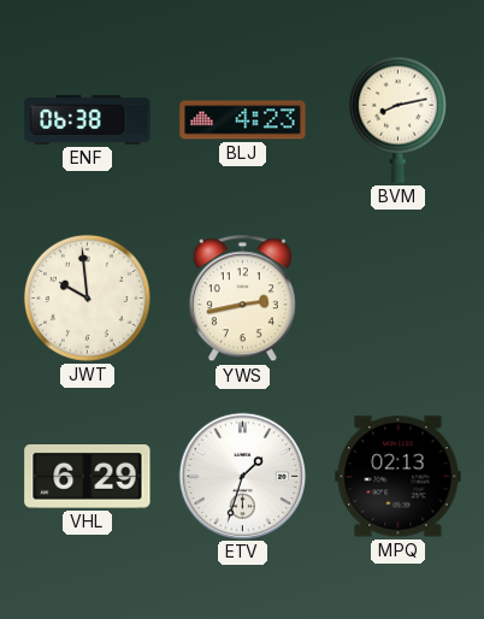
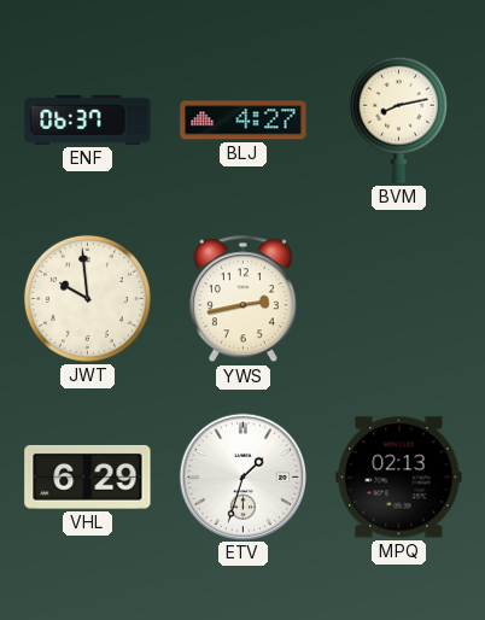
ENF: 06:38 -> 06:37
BLJ: 4:23 -> 4:27
